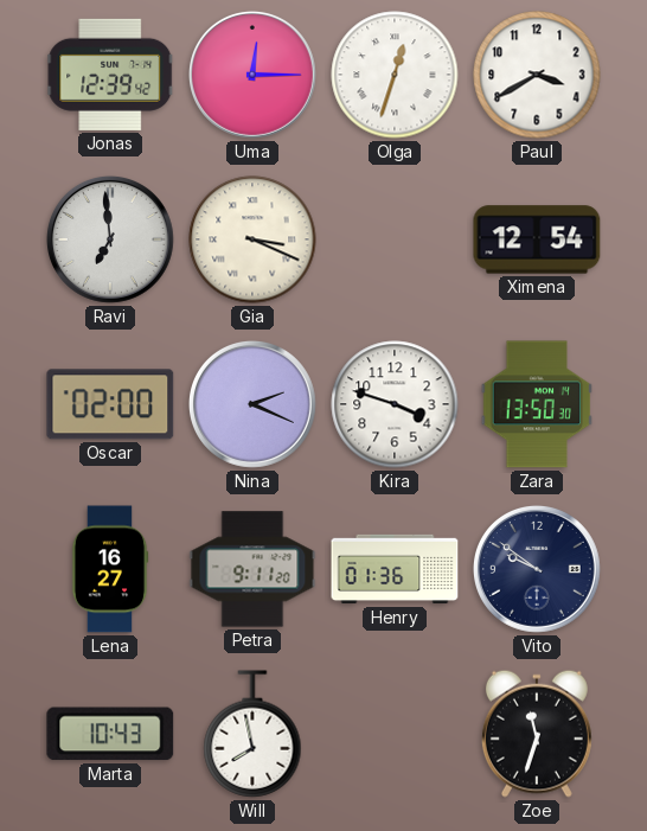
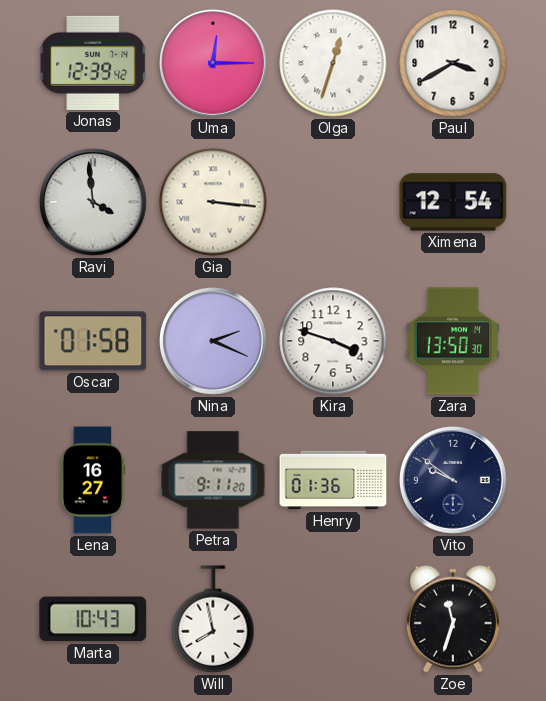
Ravi: 6:59 -> 3:59
Gia: 3:19 -> 3:16
Oscar: 02:00 -> 01:58
